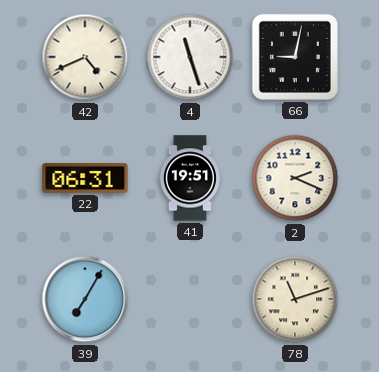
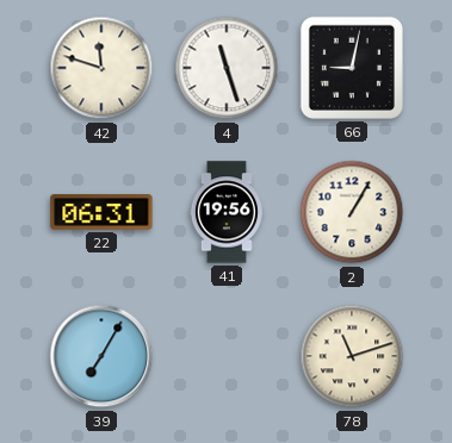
42: 4:41 -> 11:48
41: 19:51 -> 19:56
2: 2:19 -> 1:05
